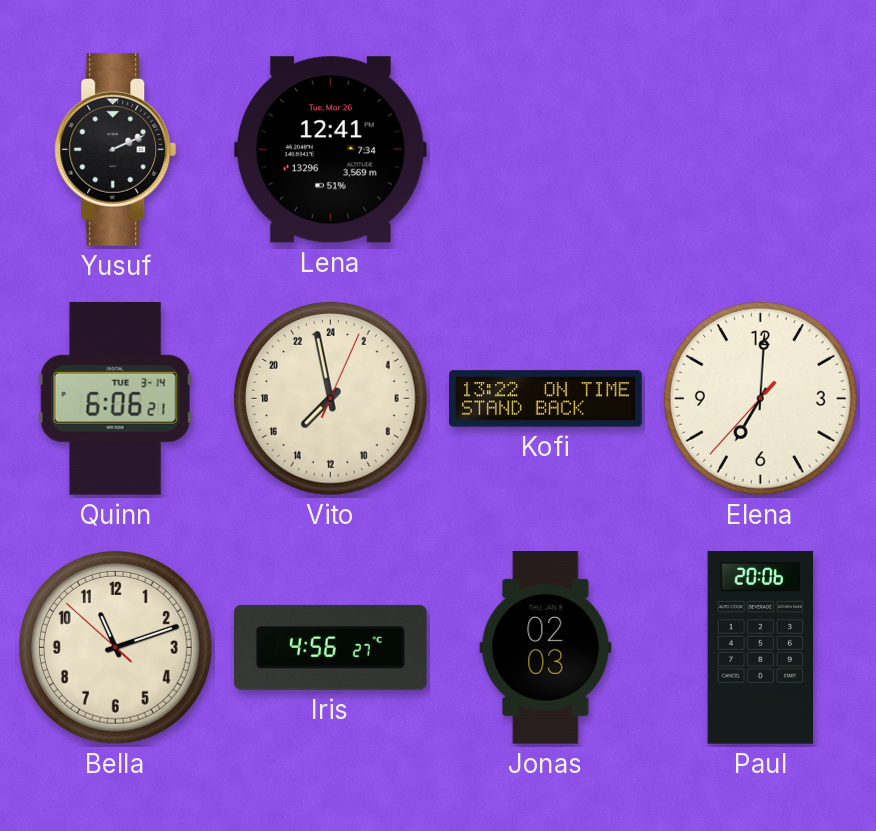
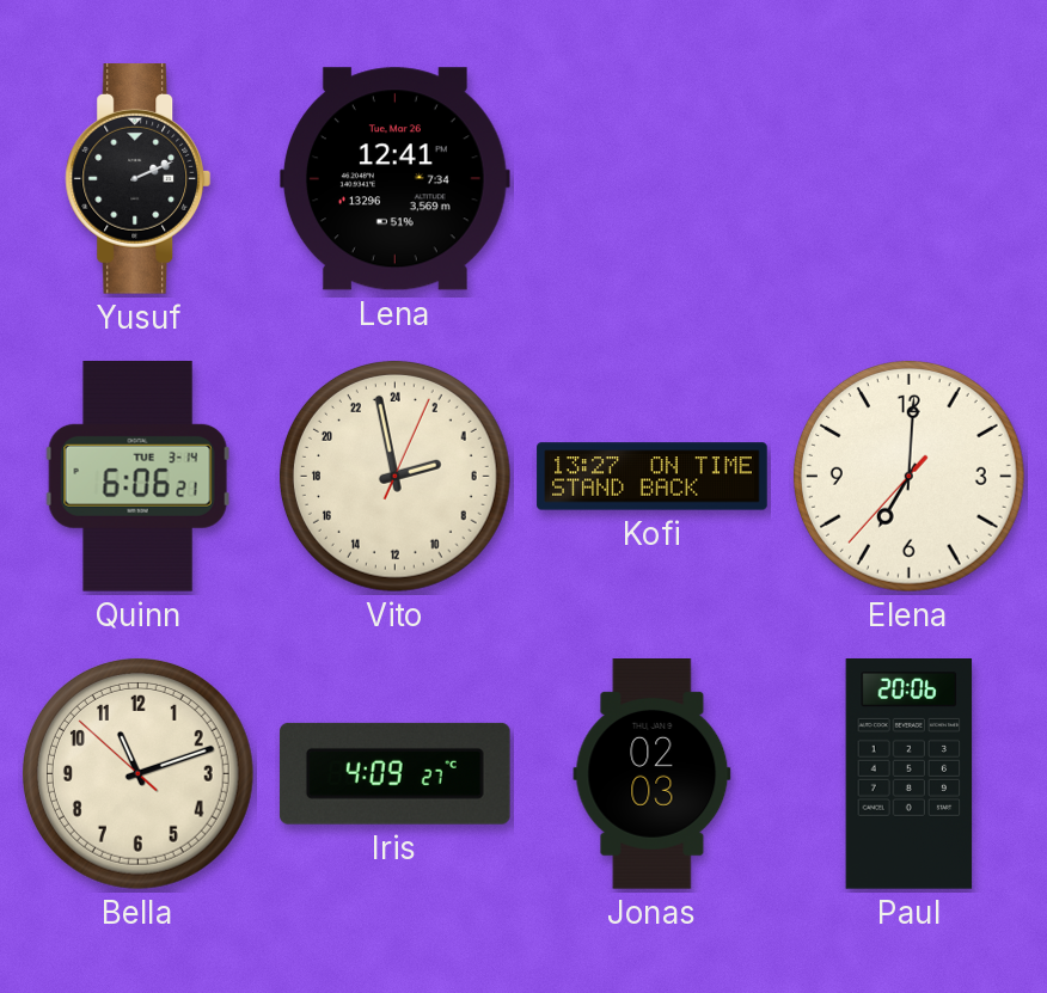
Vito: 14:58 -> 4:58
Kofi: 13:22 -> 13:27
Iris: 4:56 -> 4:09
